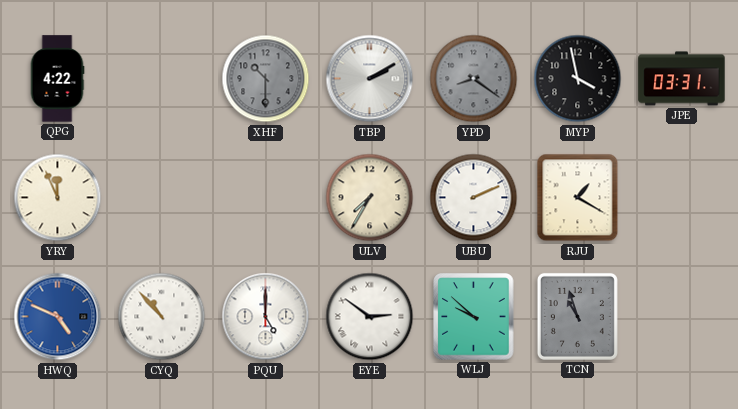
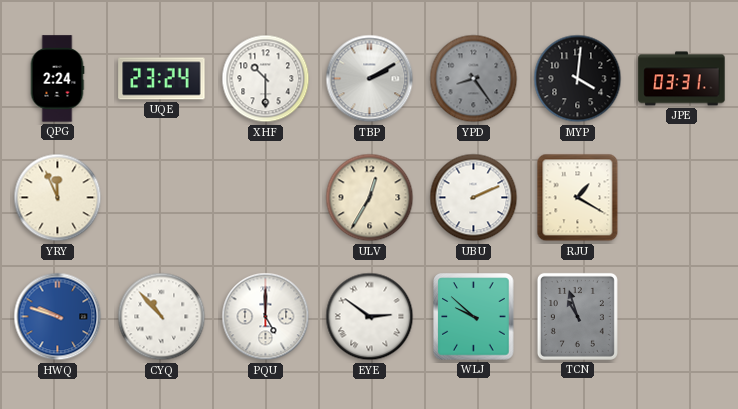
QPG: 4:22 -> 2:24
UQE: none -> 23:24
XHF dial: grey -> white
YPD: 8:21 -> 8:24
MYP: 3:58 -> 4:01
ULV: 7:35 -> 12:35
HWQ: 4:49 -> 9:48
